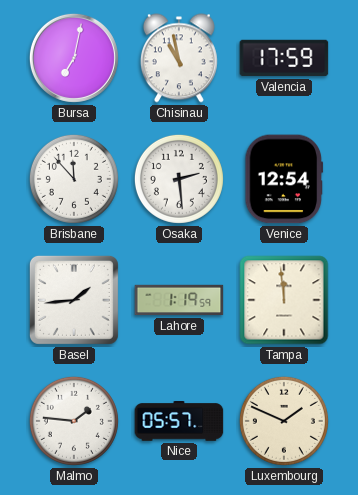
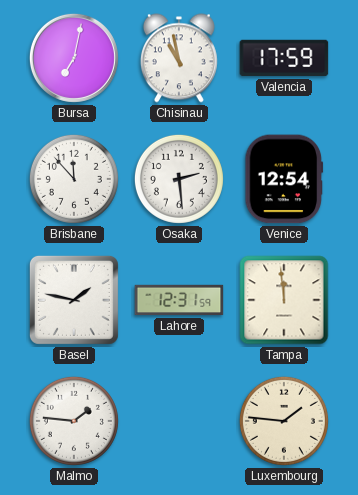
Basel: 1:44 -> 1:47
Lahore: 1:19 -> 12:31
Nice: 05:57 -> none
Luxembourg: 1:49 -> 1:46
